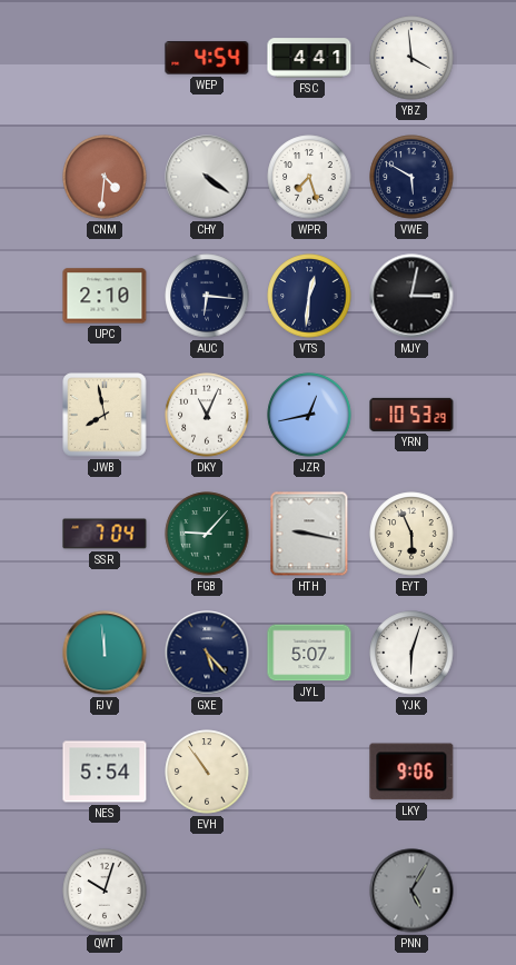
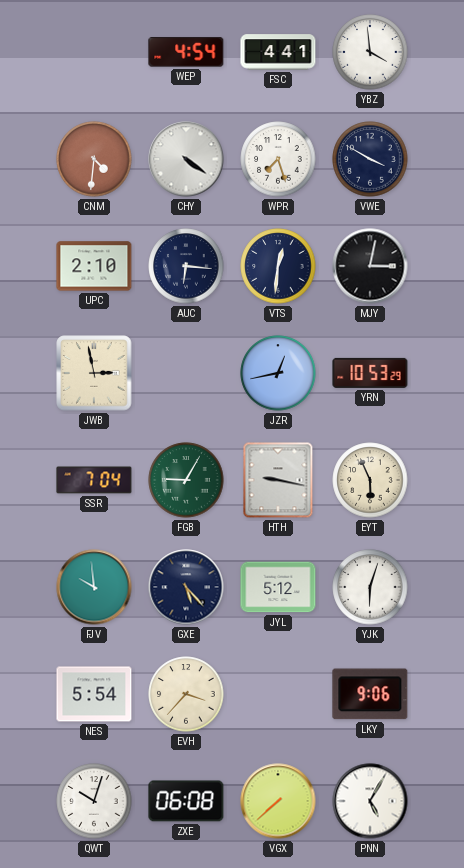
VWE: 5:50 -> 3:50
JWB: 7:58 -> 2:58
DKY: 11:04 -> none
FGB: 9:07 -> 9:05
FJV: 11:59 -> 9:59
JYL: 5:07 -> 5:12
EVH: 10:54 -> 3:37
ZXE: none -> 06:08
VGX: none -> 7:38
PNN dial: grey -> white
